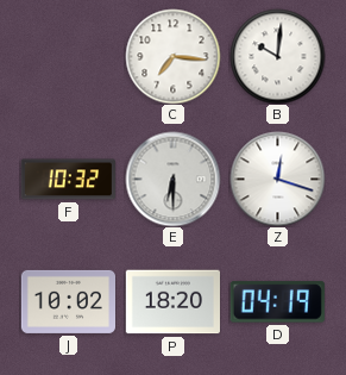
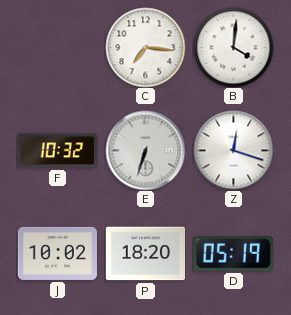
B: 10:01 -> 4:01
E: 6:30 -> 6:33
D: 04:19 -> 05:19
